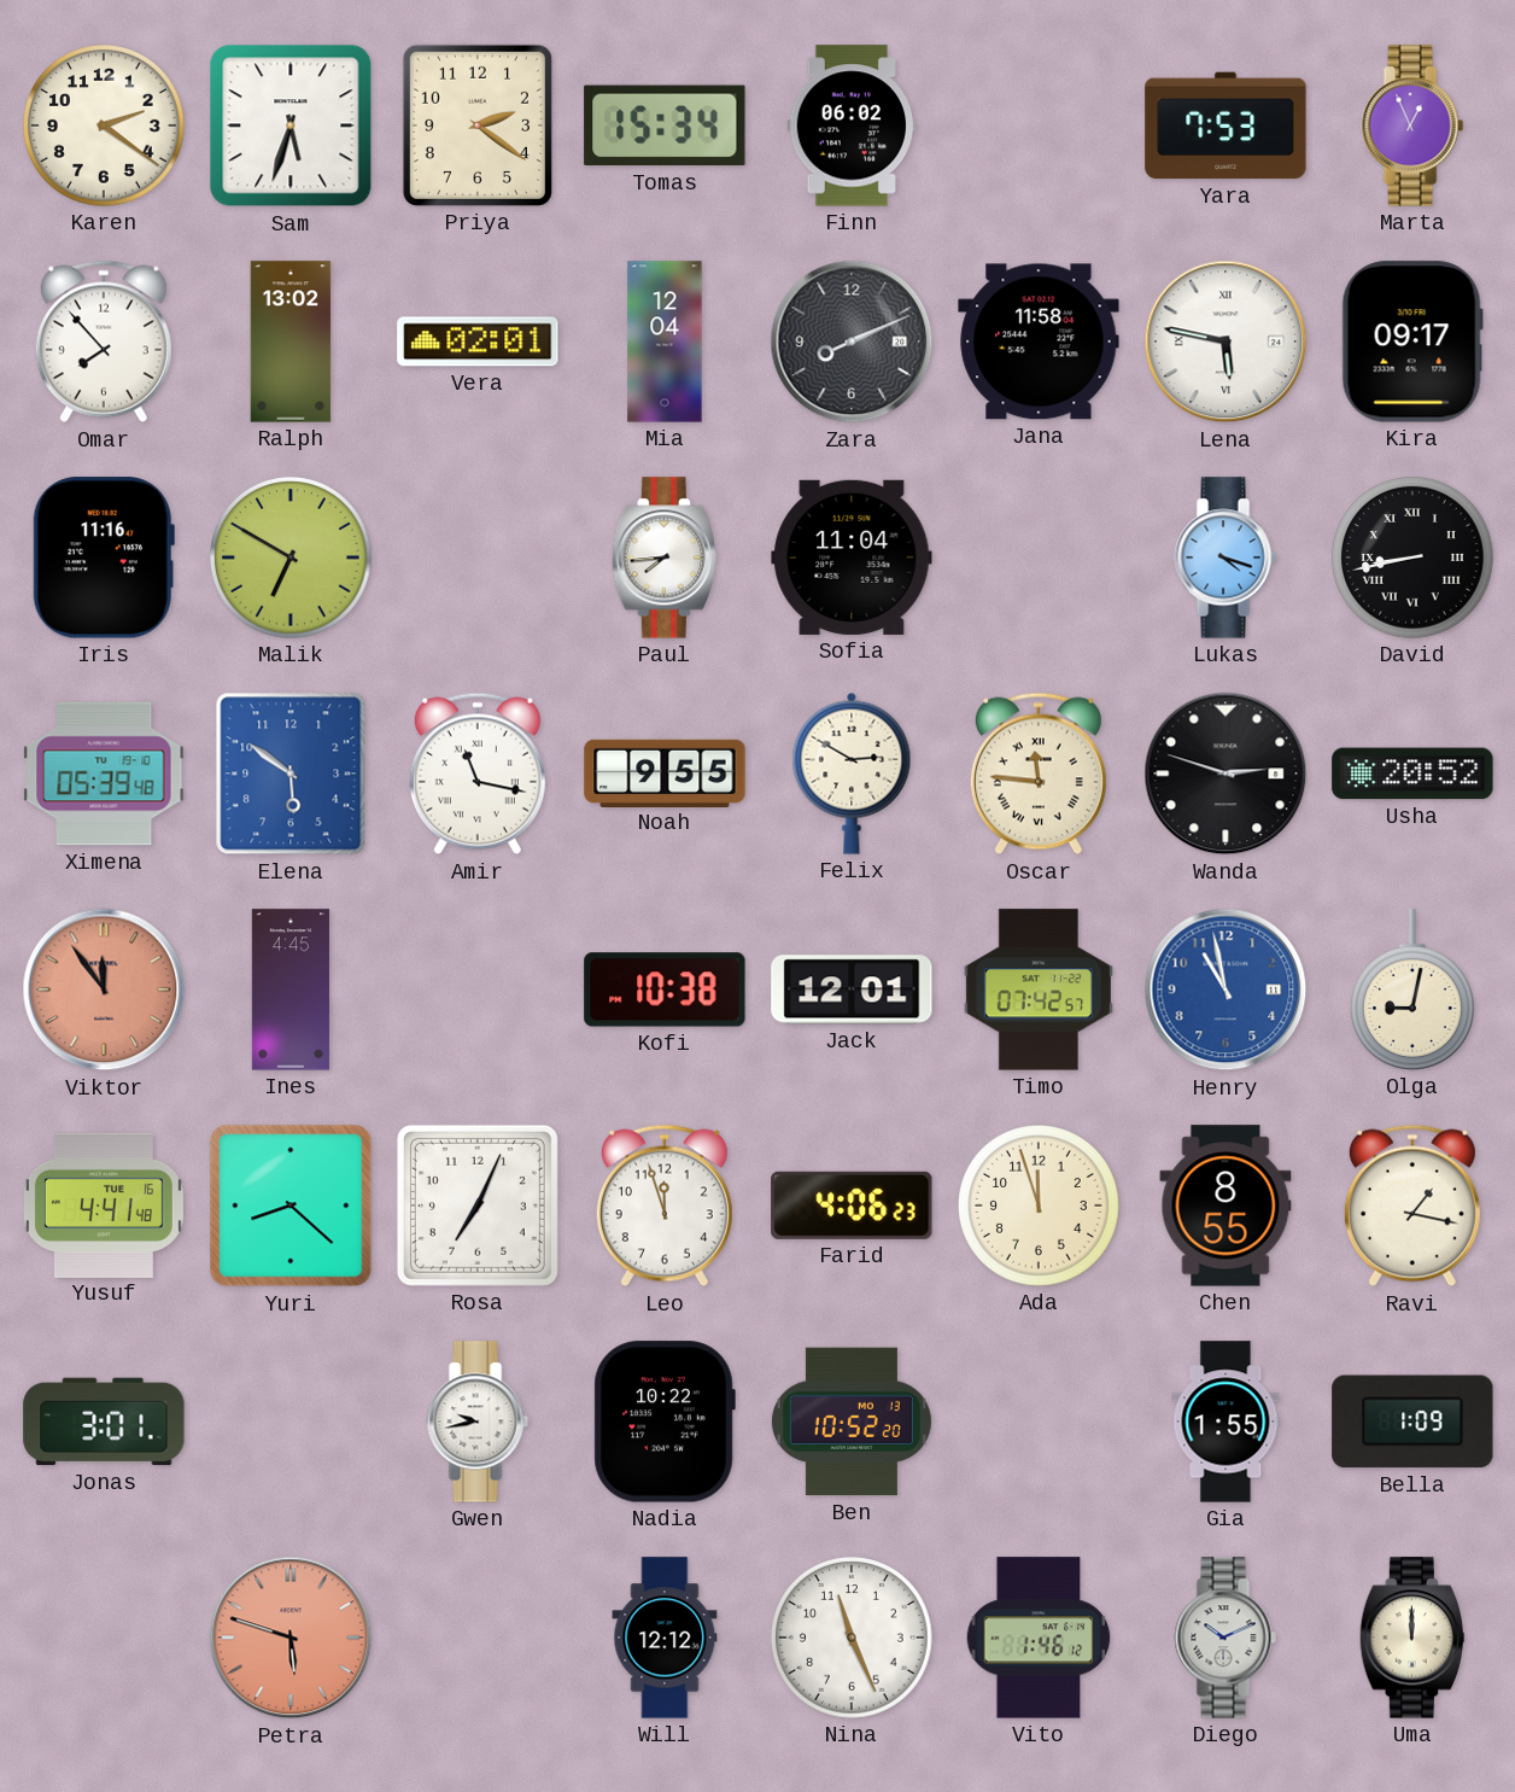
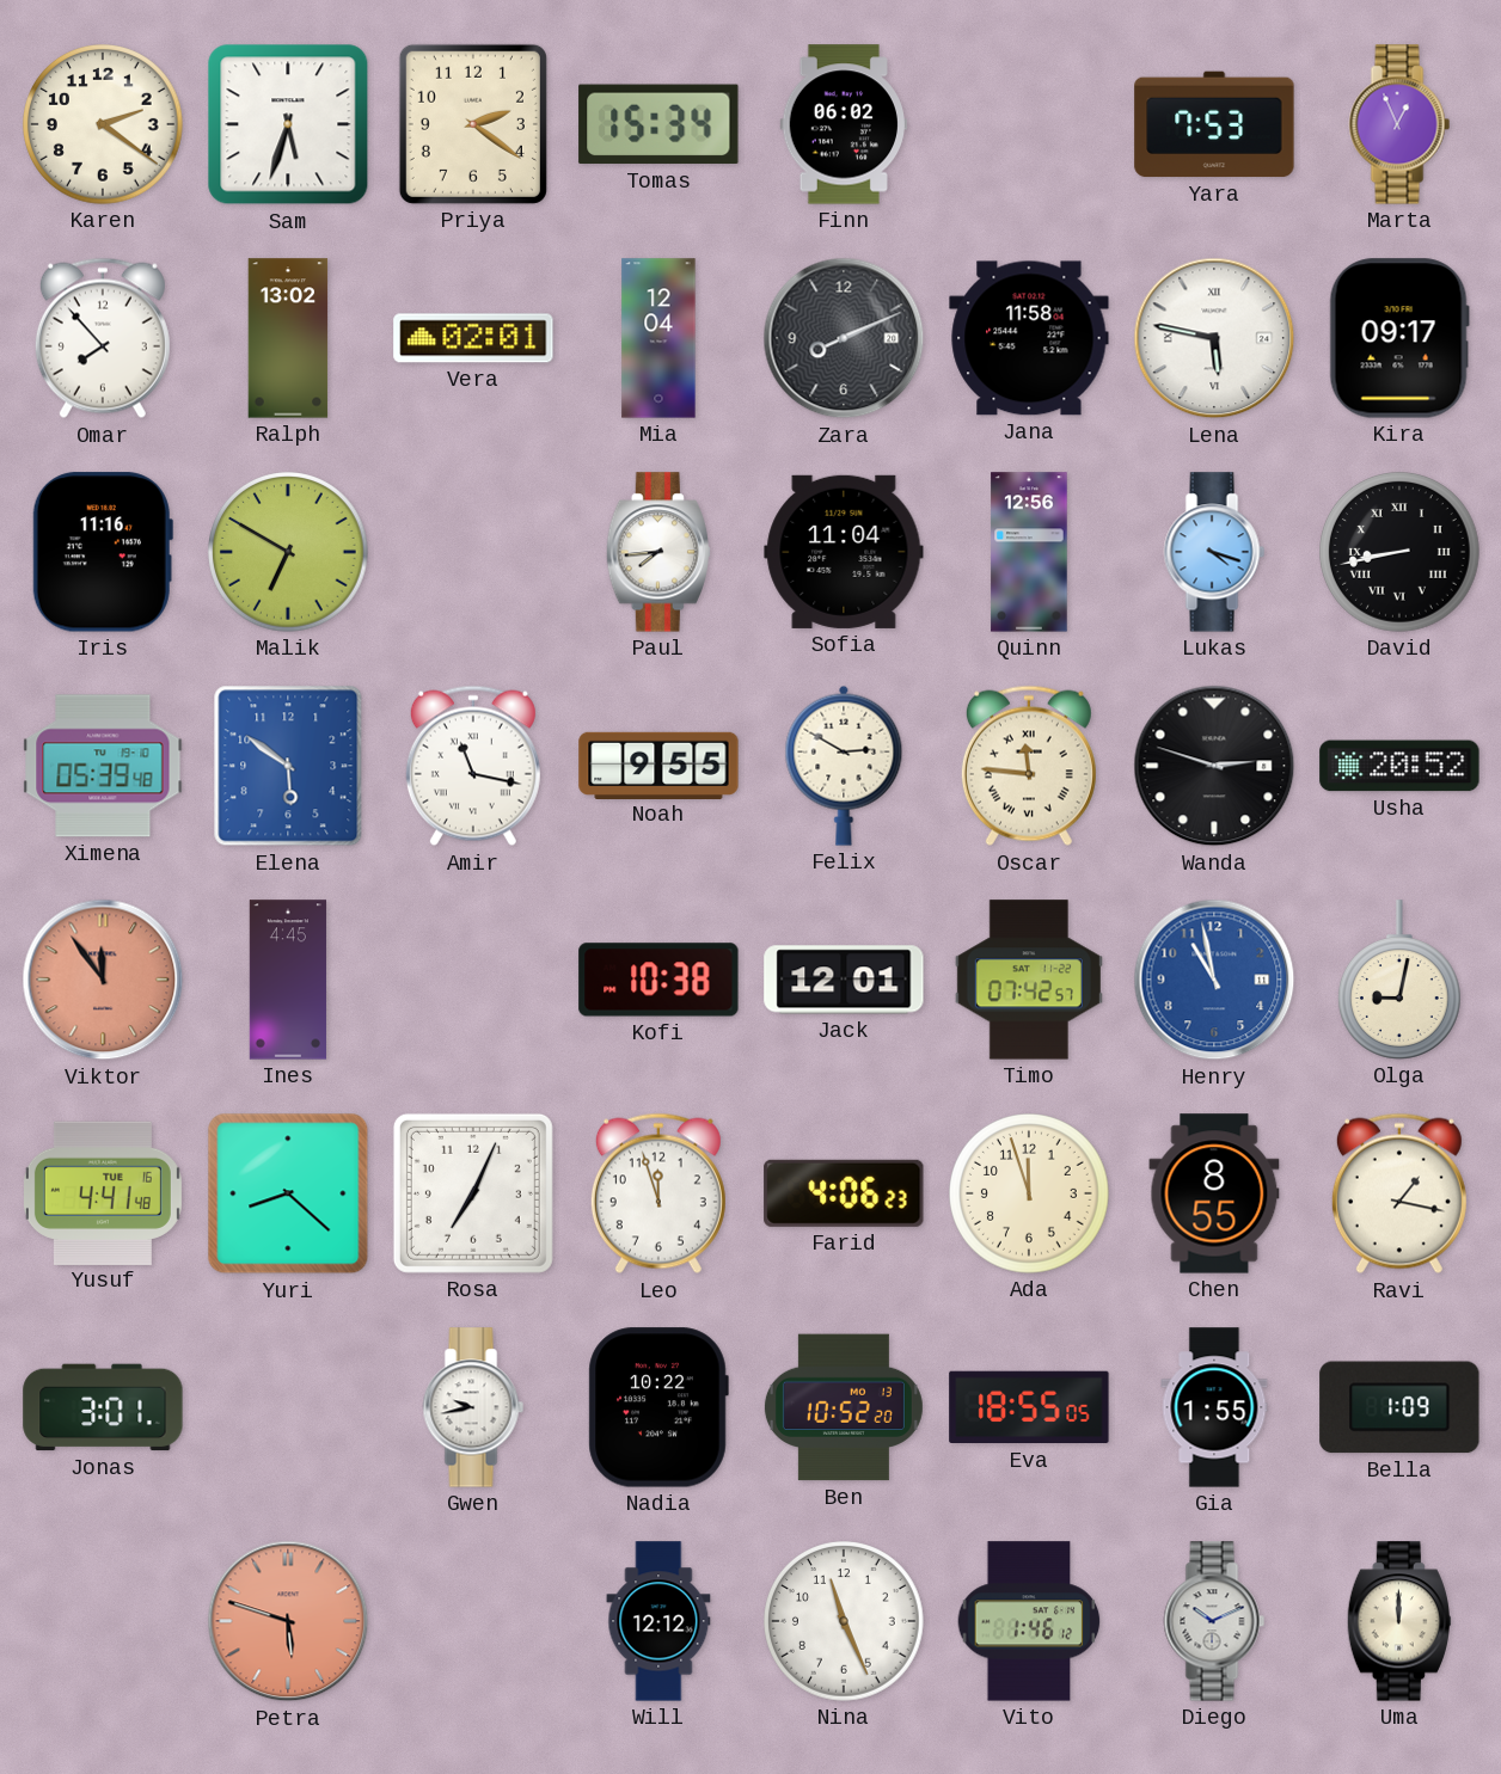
Quinn: none -> 12:56
Eva: none -> 18:55
